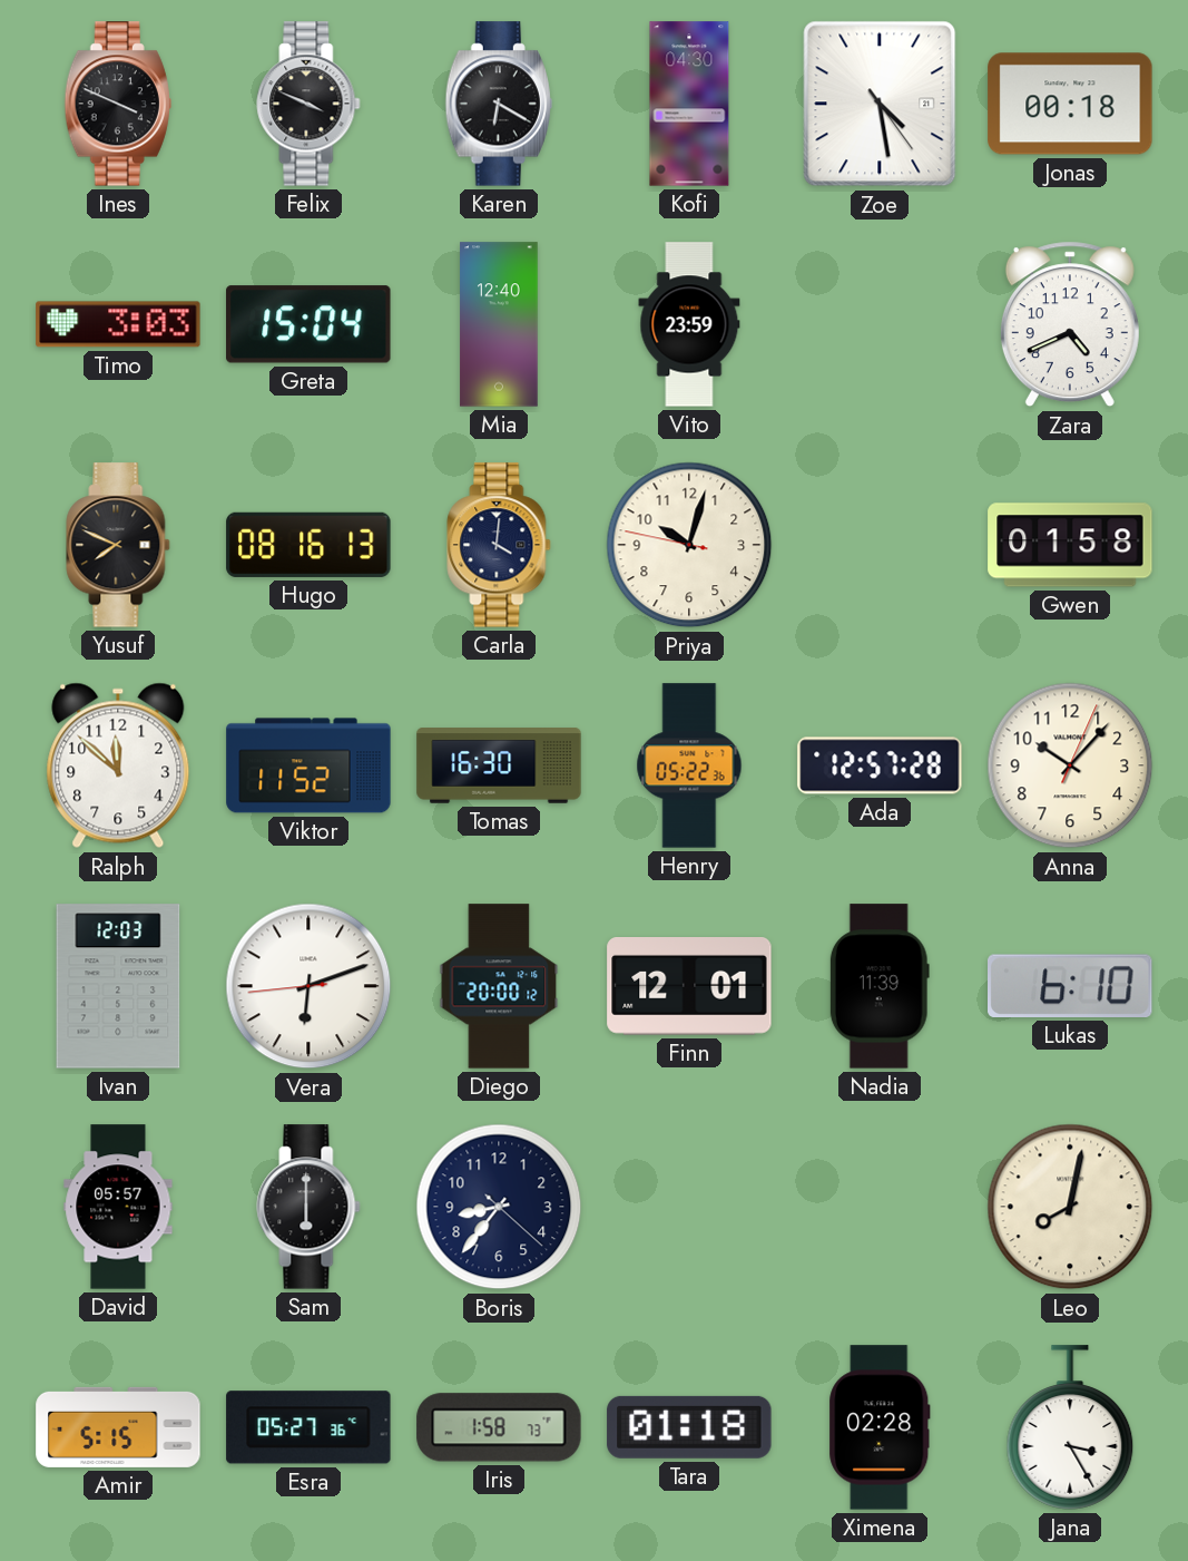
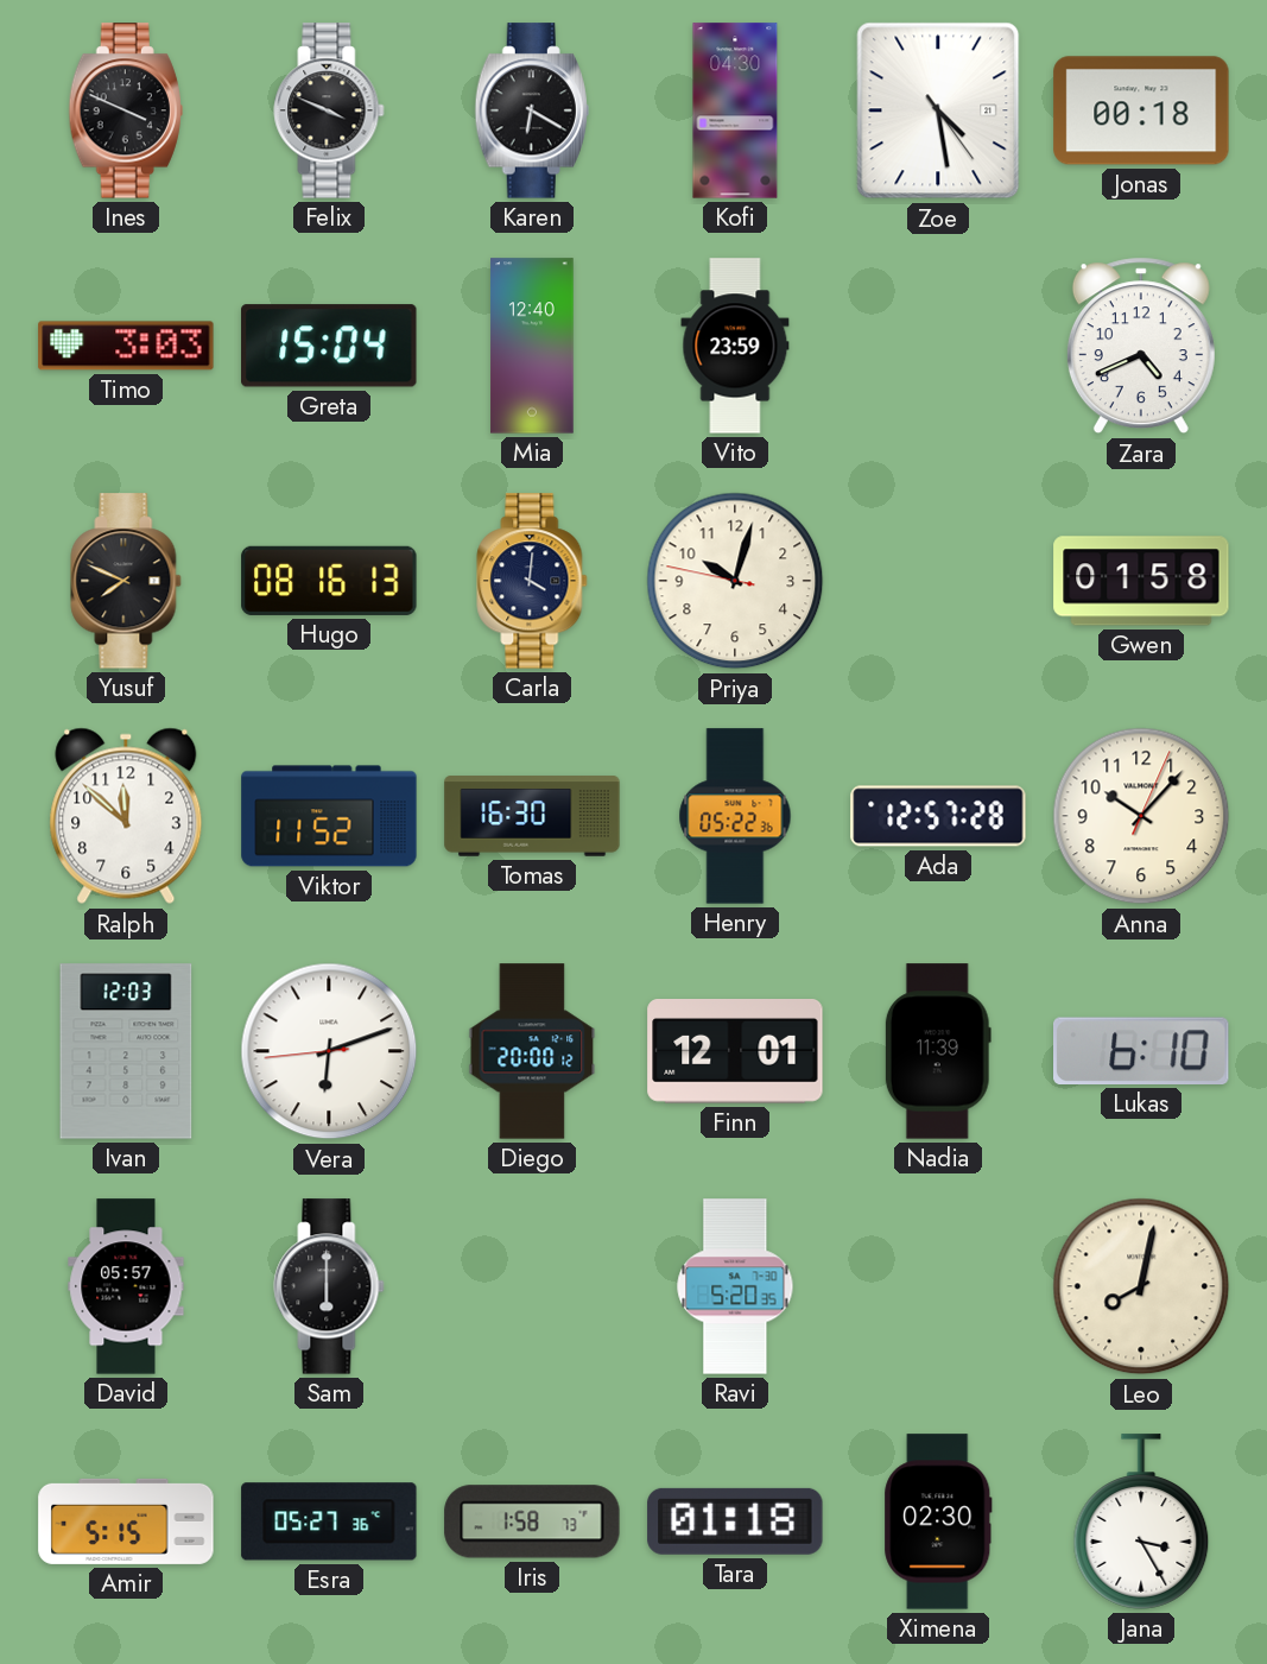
Boris: 8:36 -> none
Ravi: none -> 5:20
Ximena: 02:28 -> 02:30
